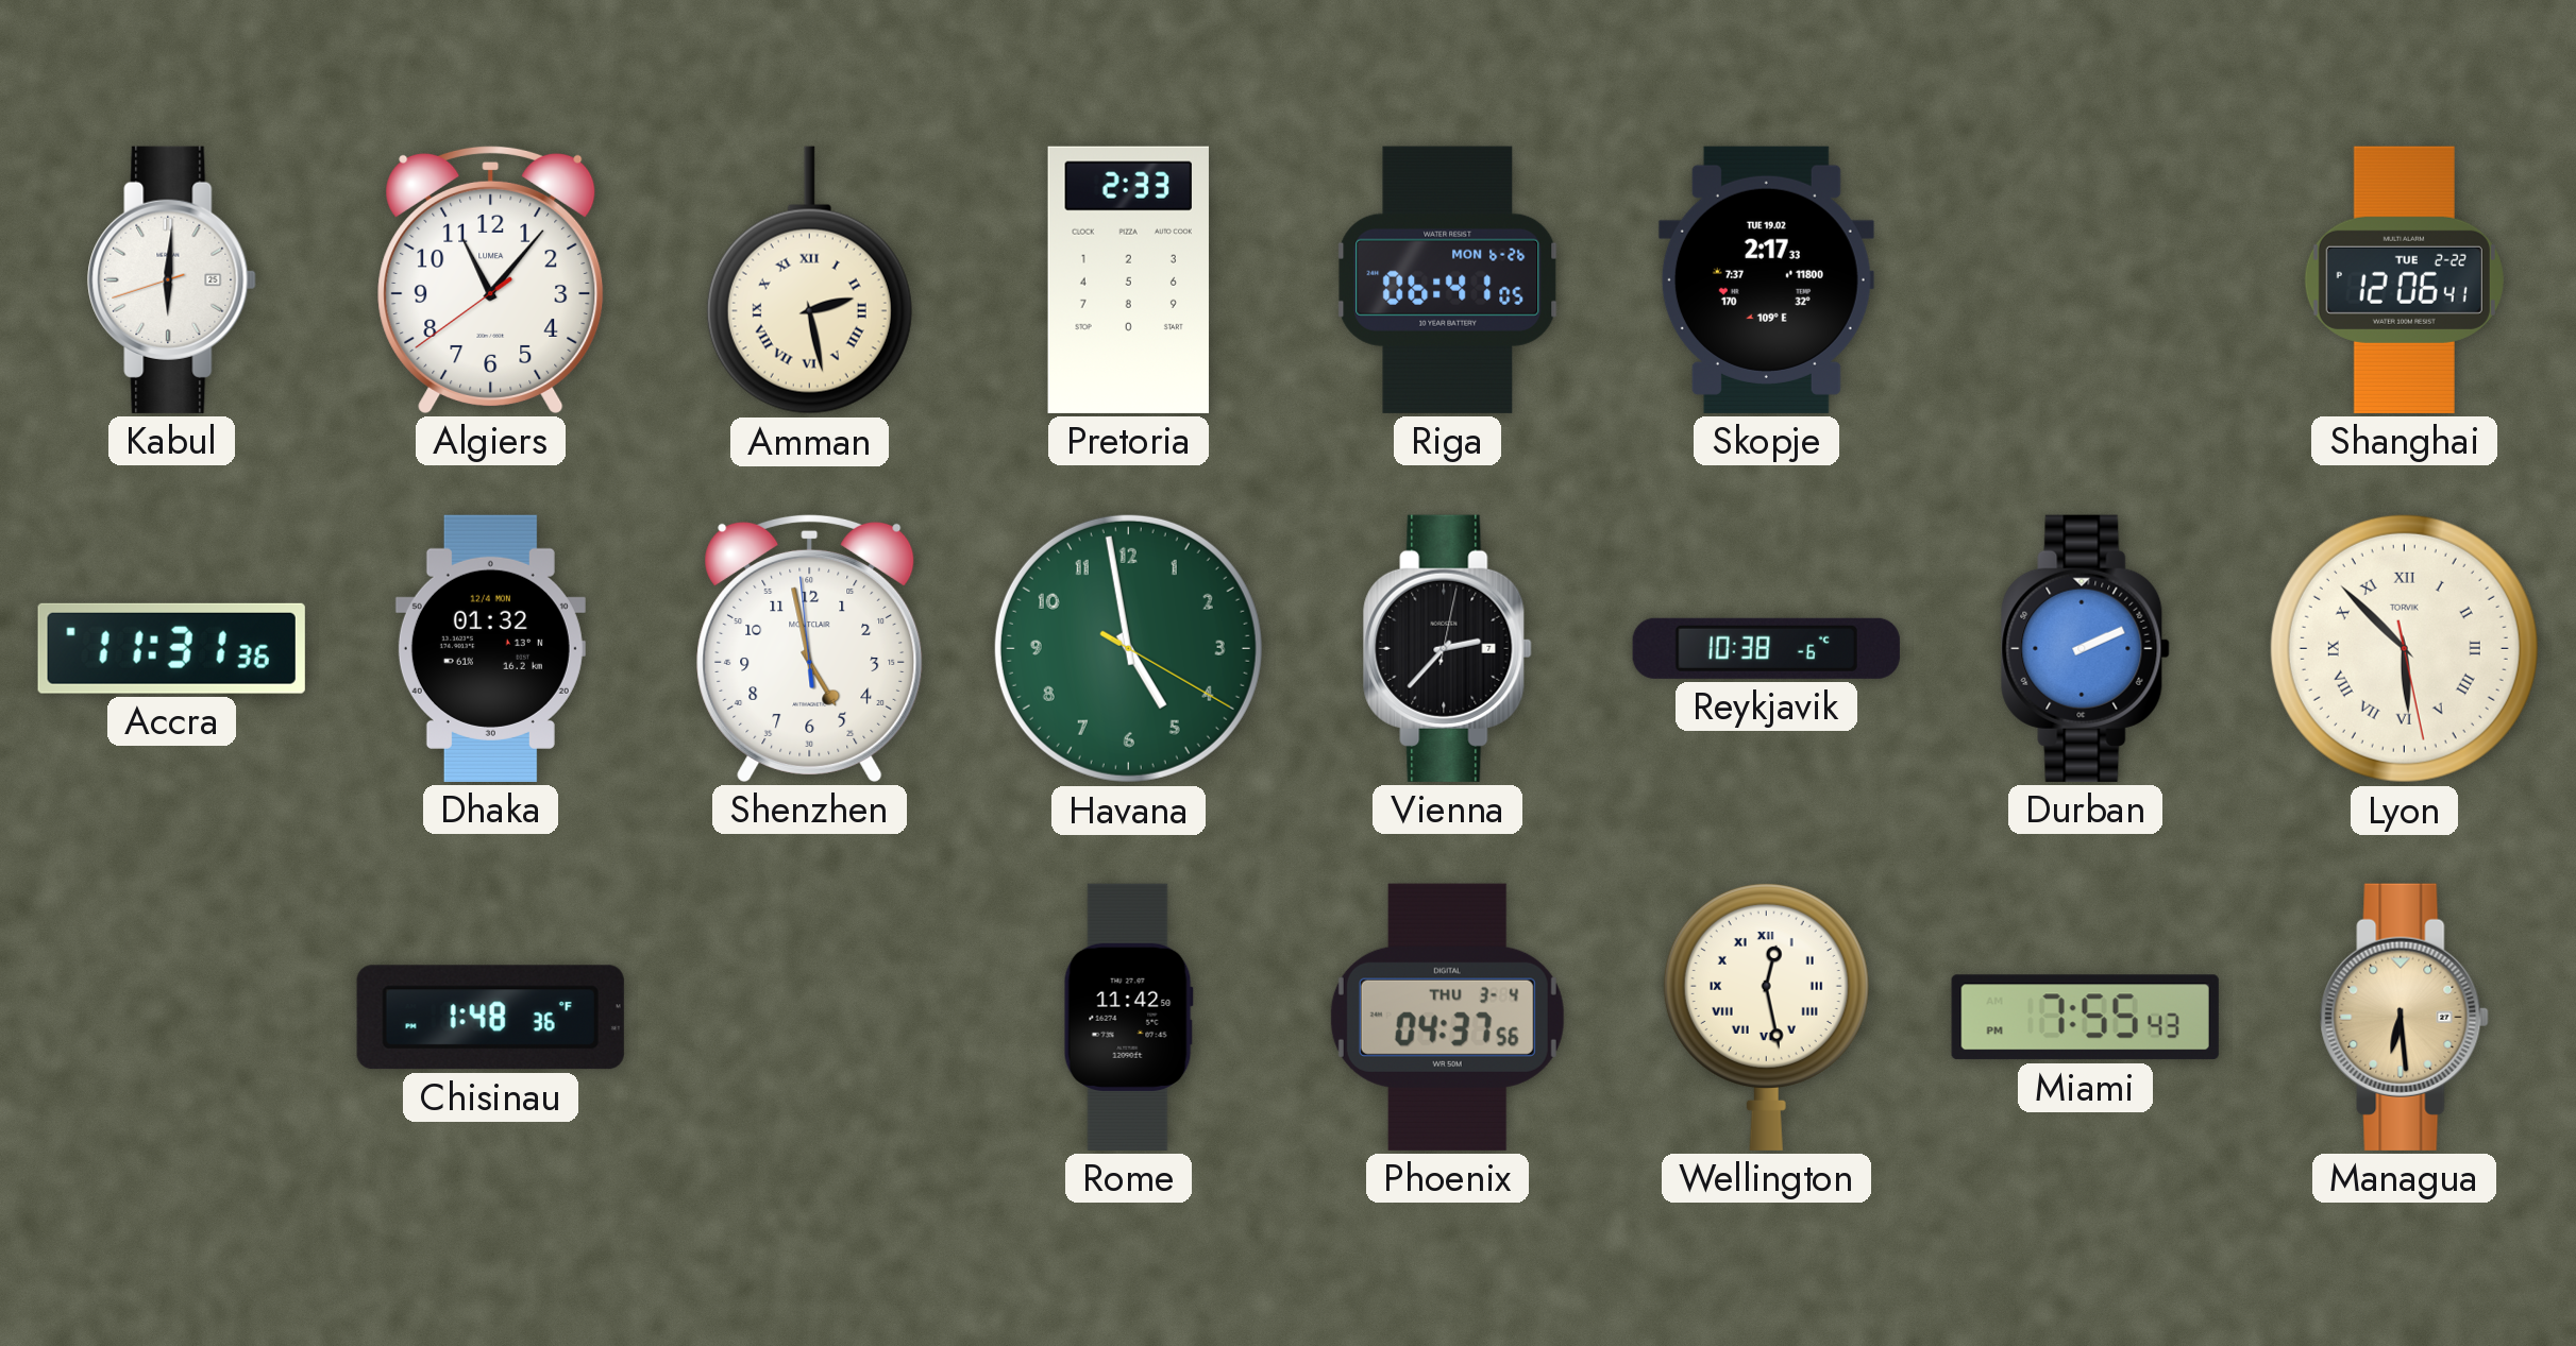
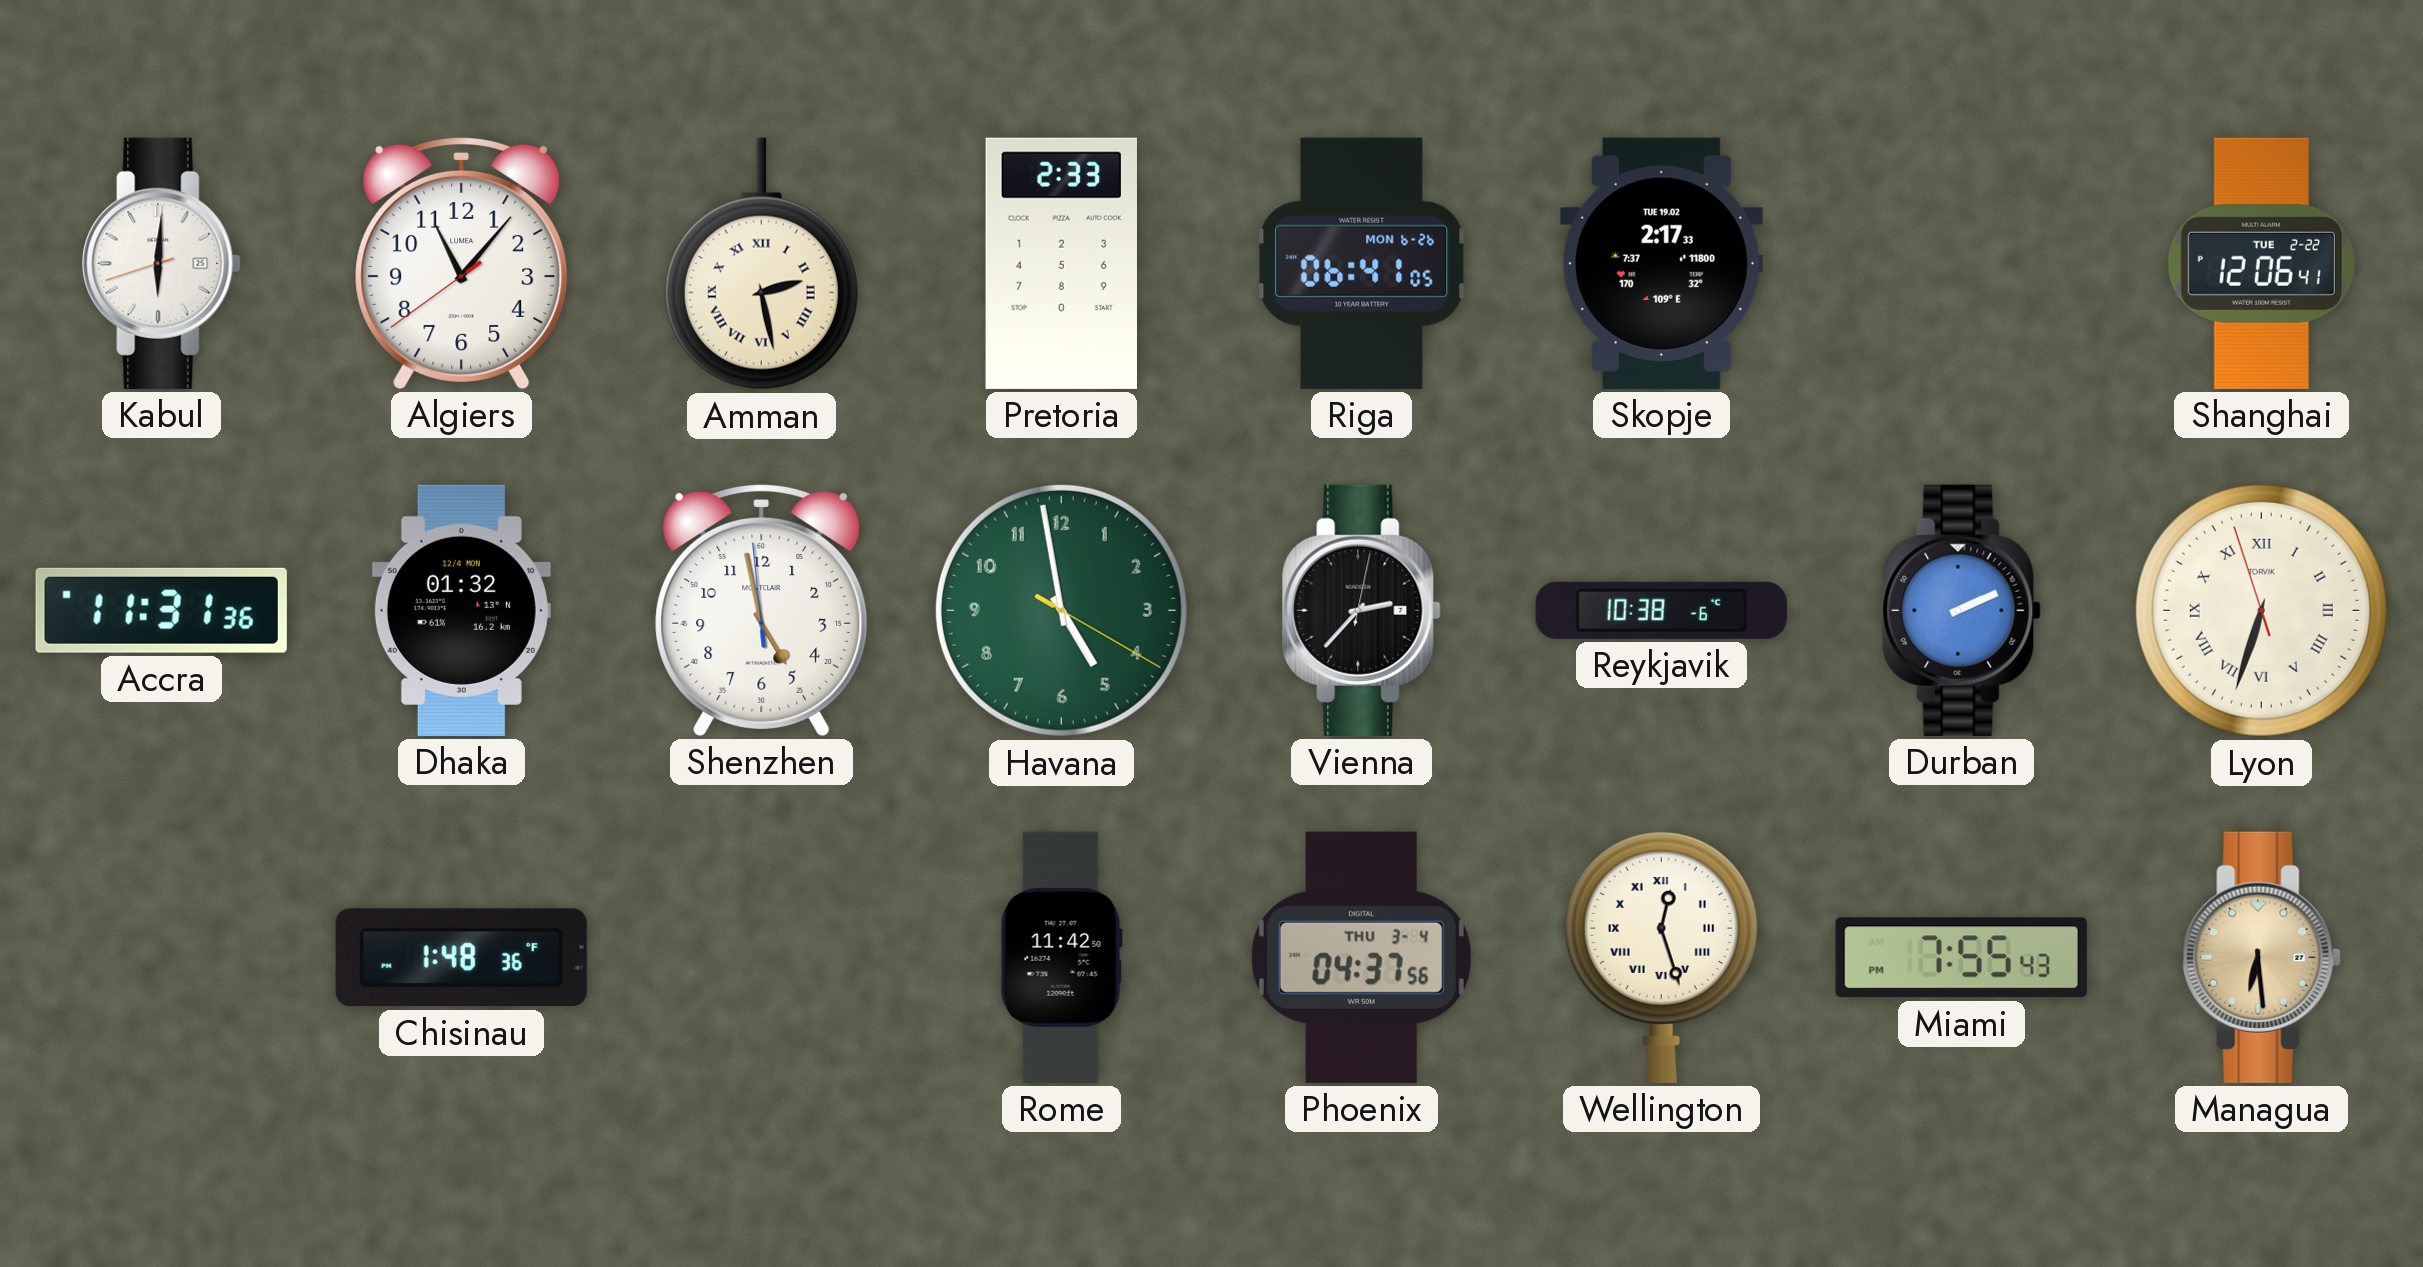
Lyon: 5:52 -> 6:32
Wellington: 12:28 -> 12:27
